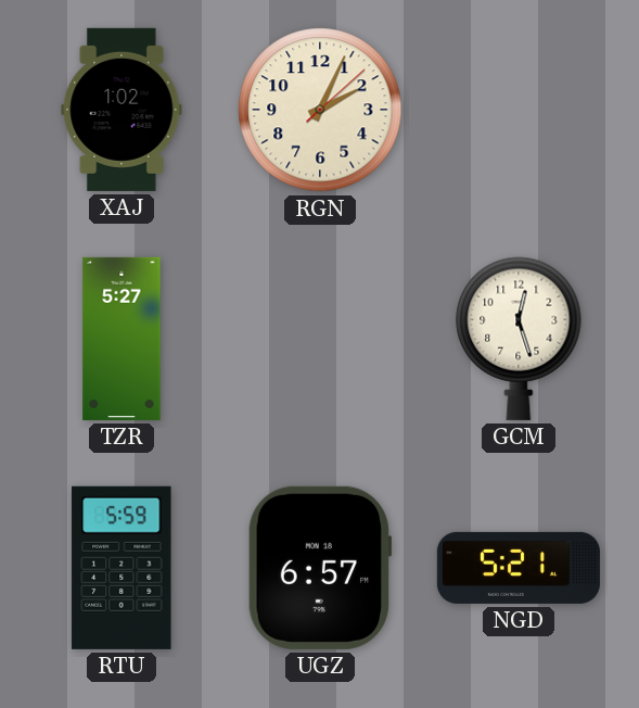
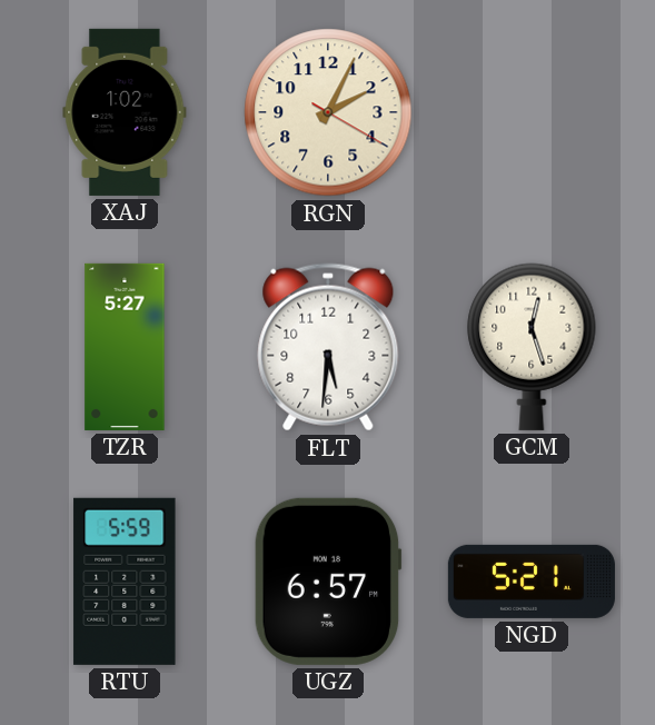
RGN: 2:04:08 -> 2:04:20
FLT: none -> 5:31
